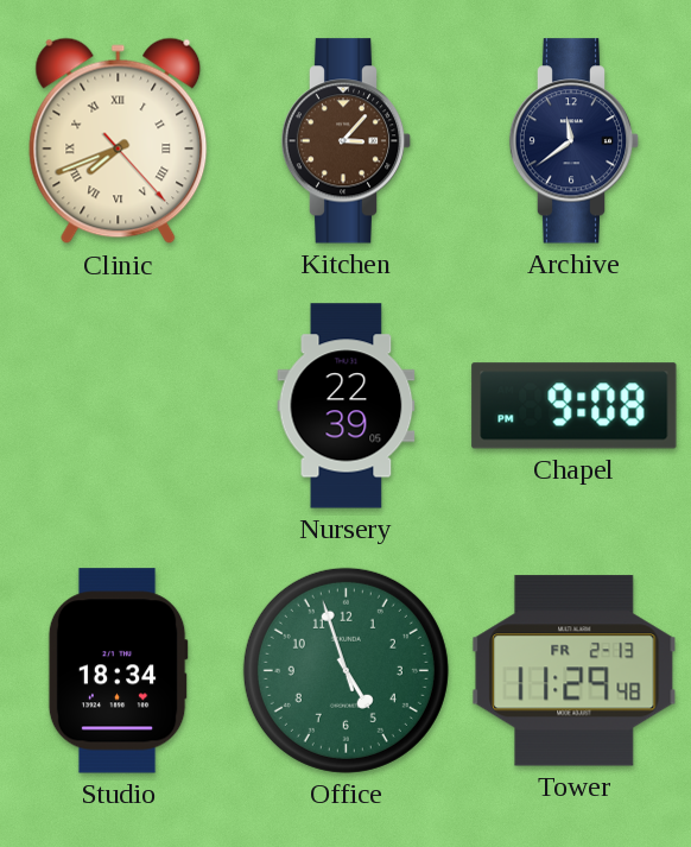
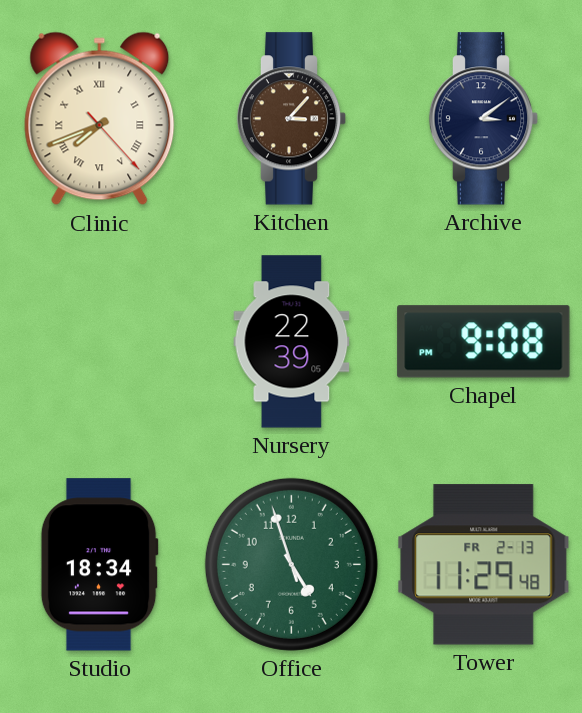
Archive: 11:39 -> 3:09
